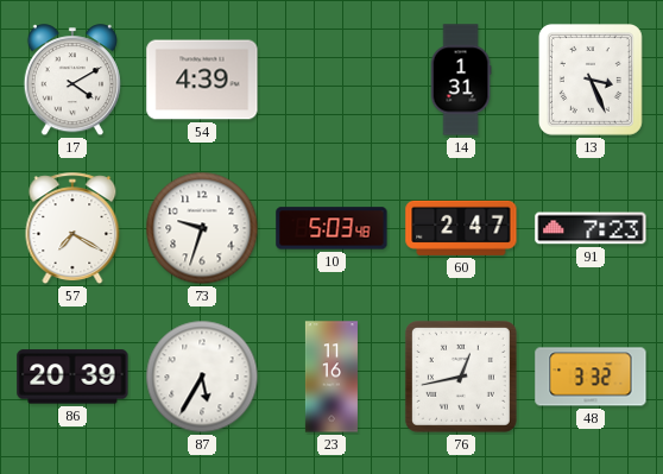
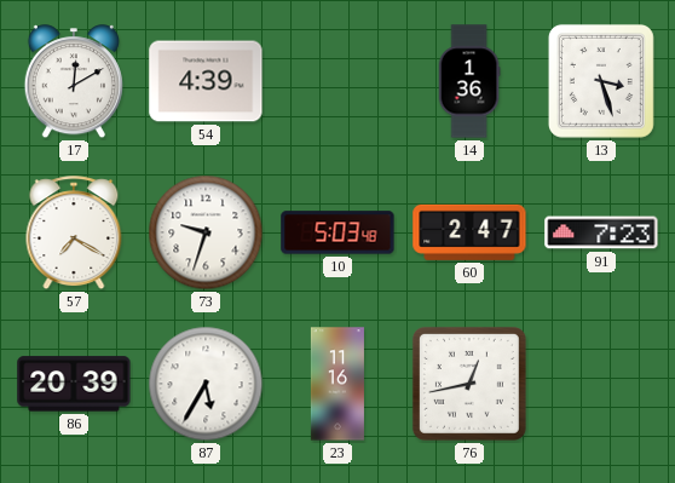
17: 4:10 -> 12:10
14: 1:31 -> 1:36
13: 3:26 -> 3:27
48: 3:32 -> none
